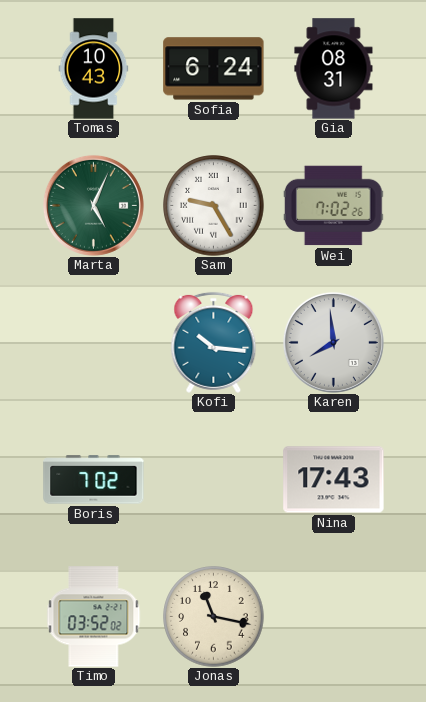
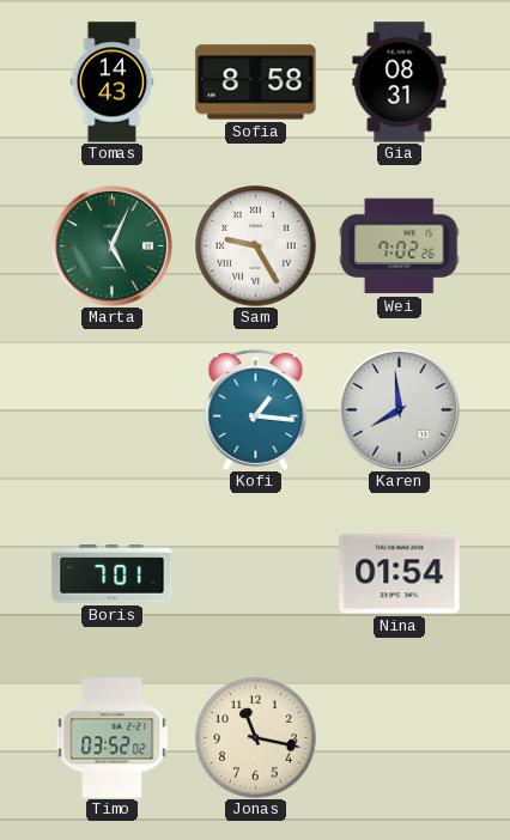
Tomas: 10:43 -> 14:43
Sofia: 6:24 -> 8:58
Kofi: 10:16 -> 1:16
Boris: 7:02 -> 7:01
Nina: 17:43 -> 01:54
